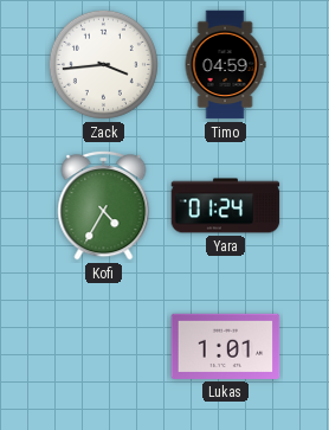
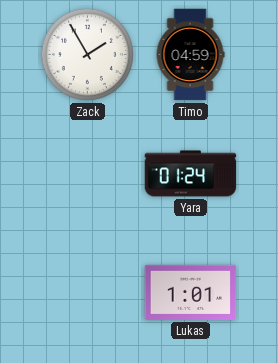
Zack: 3:44 -> 1:55
Kofi: 4:35 -> none
